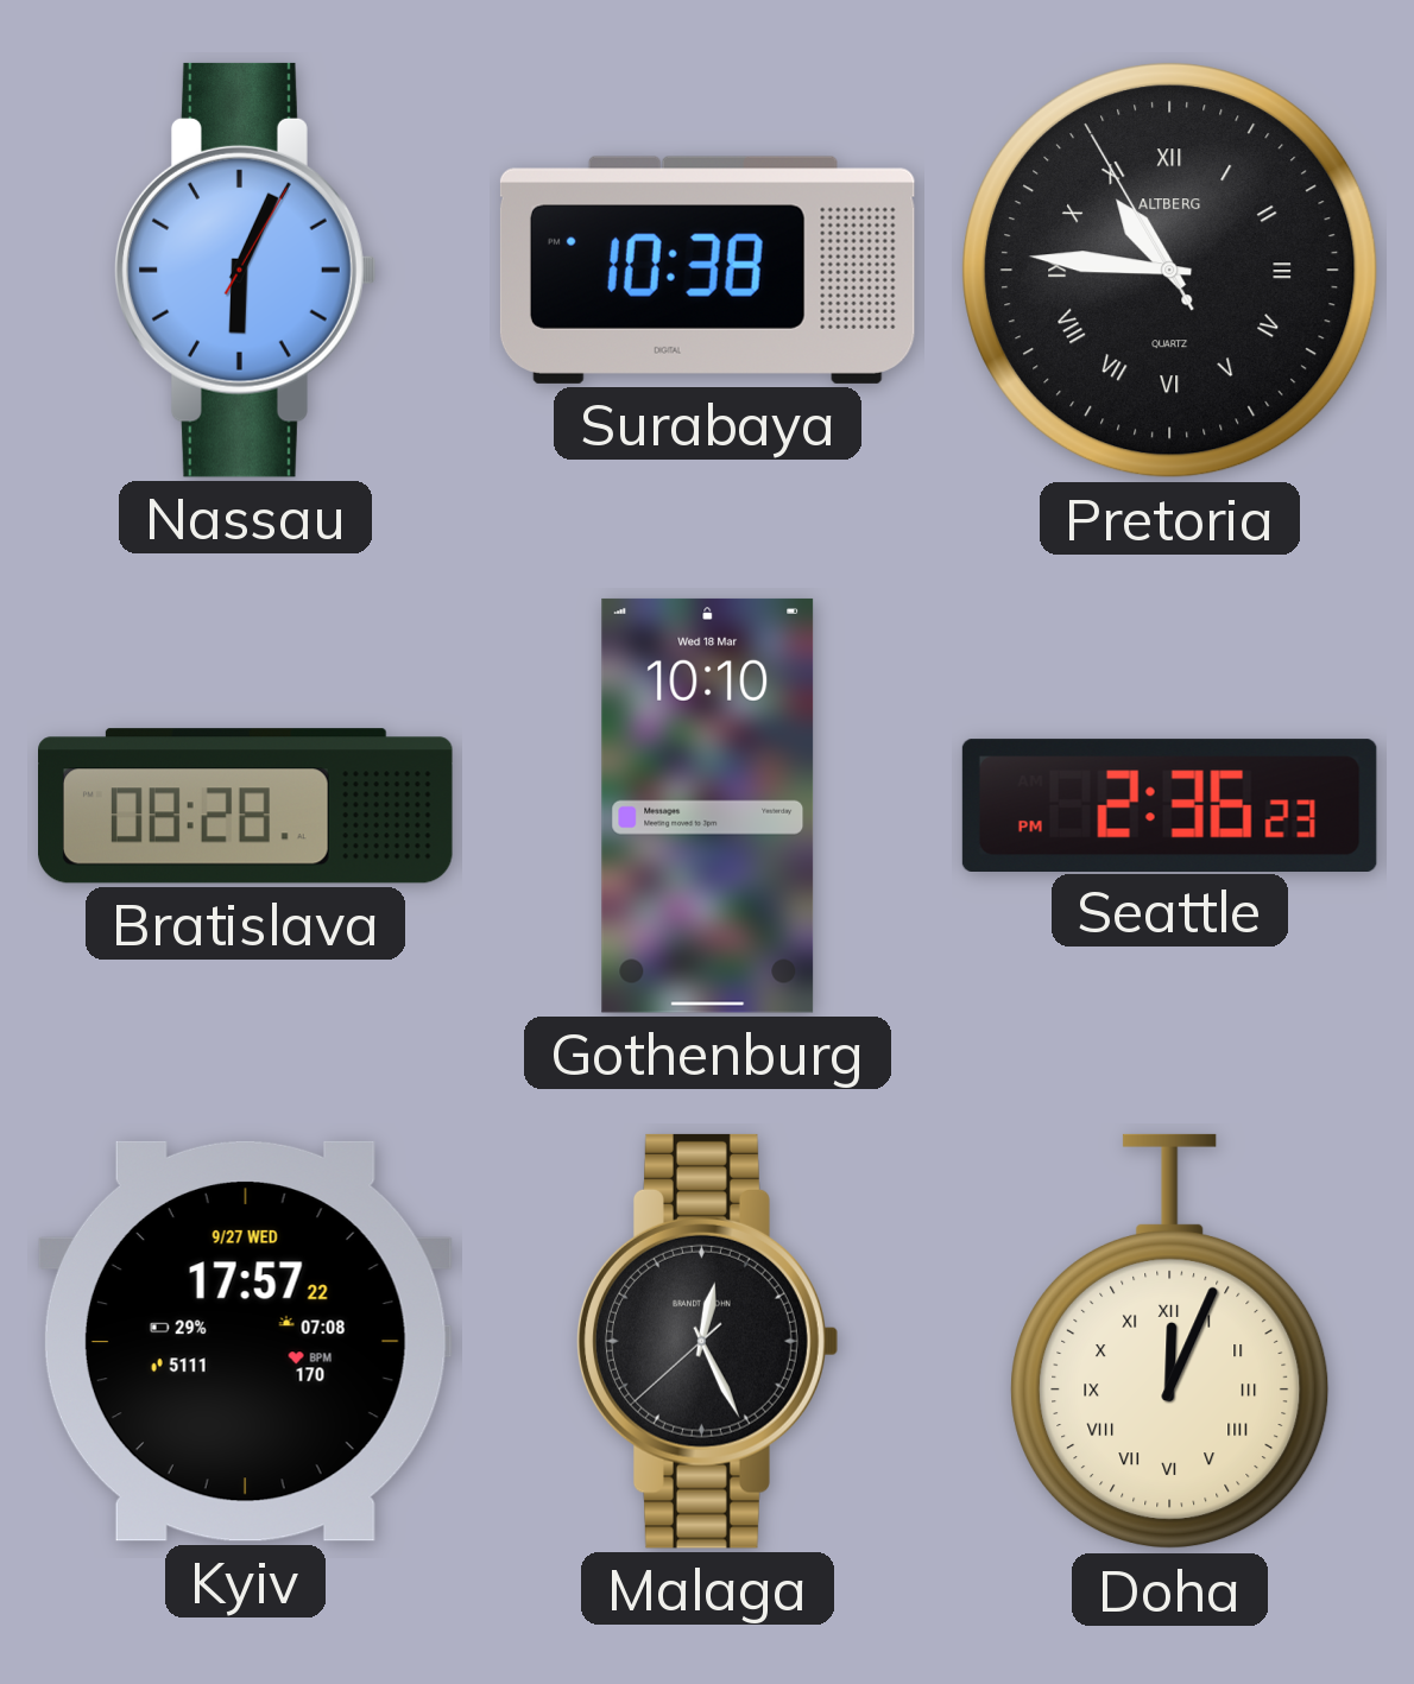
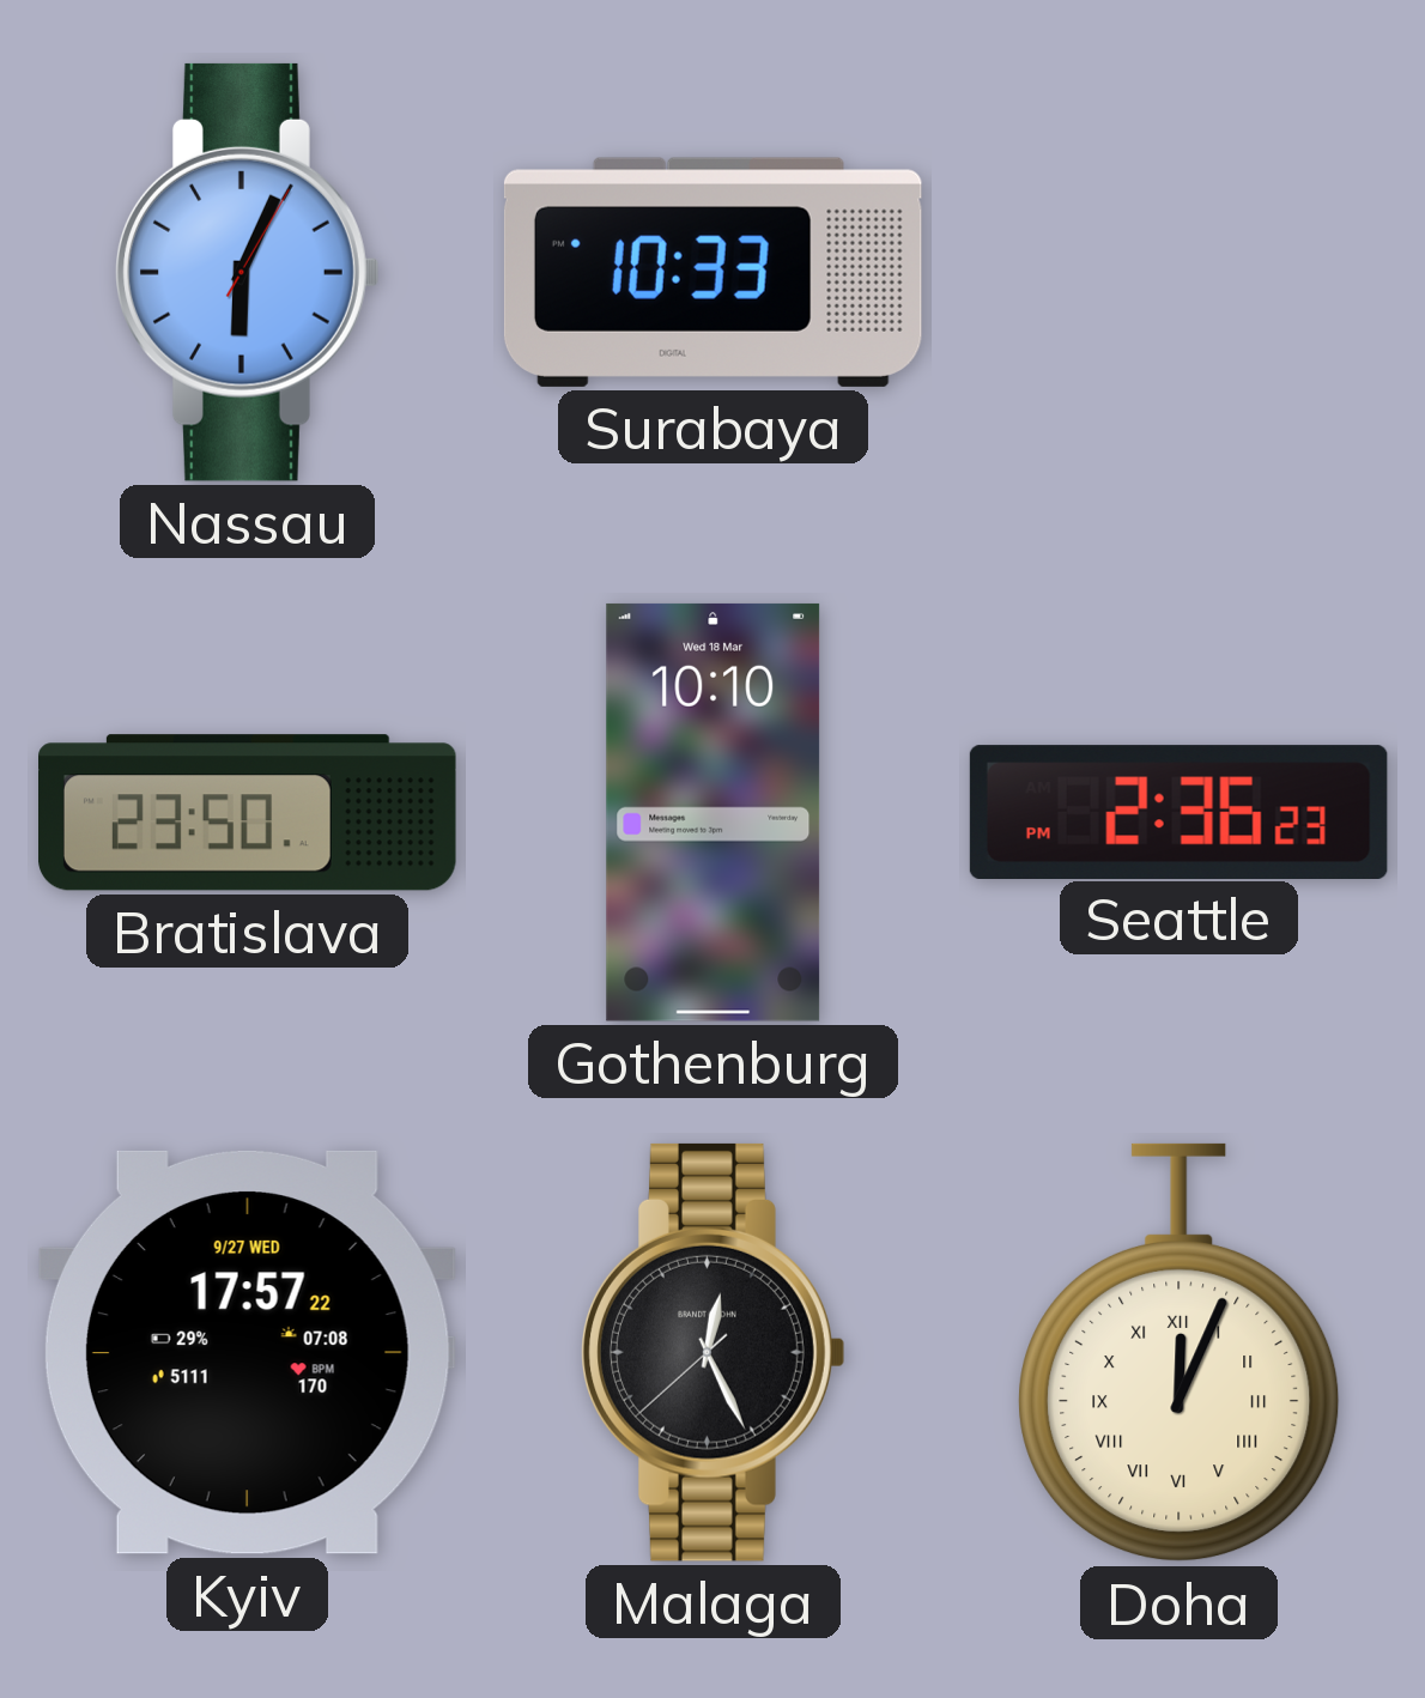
Surabaya: 10:38 -> 10:33
Pretoria: 10:45 -> none
Bratislava: 08:28 -> 23:50
